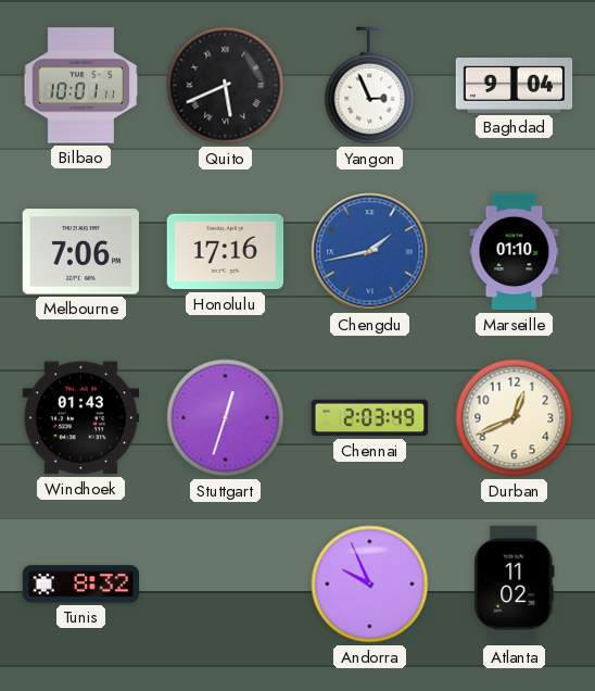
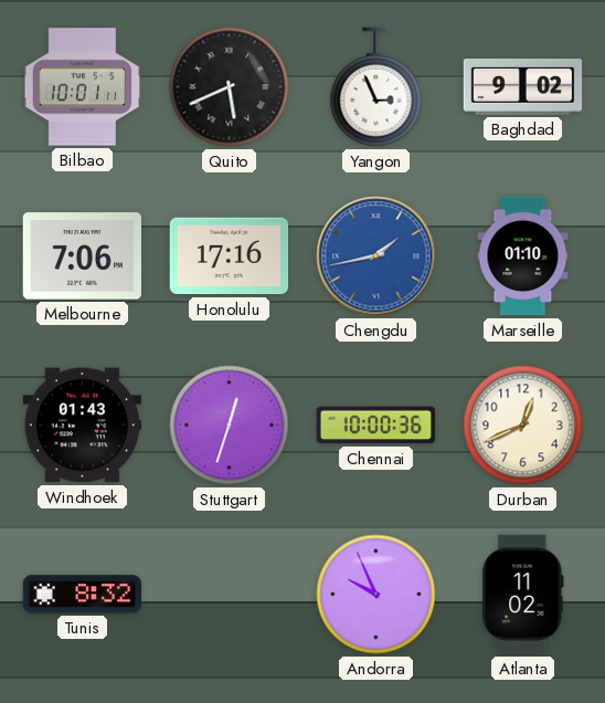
Baghdad: 9:04 -> 9:02
Chennai: 2:03 -> 10:00
